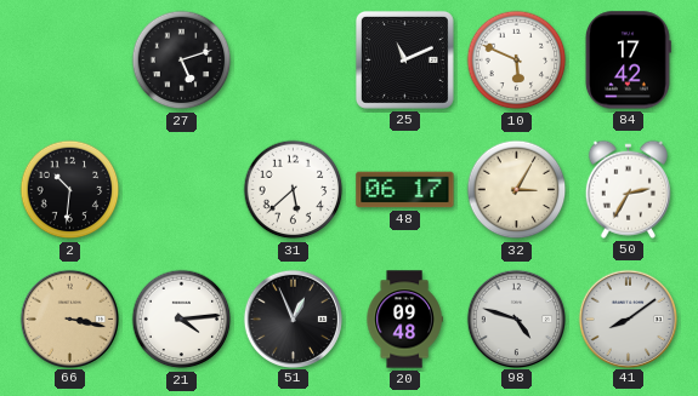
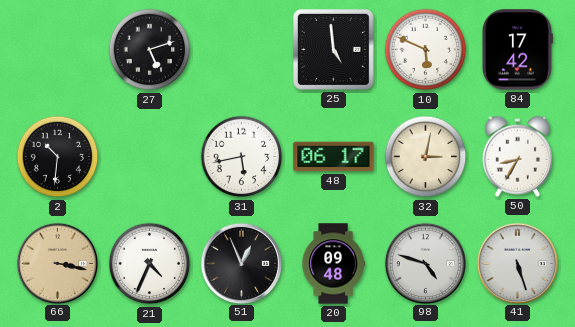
25: 11:11 -> 4:59
31: 5:38 -> 5:43
32: 3:05 -> 3:02
50: 2:35 -> 8:35
21: 4:14 -> 4:34
41: 8:09 -> 5:27
